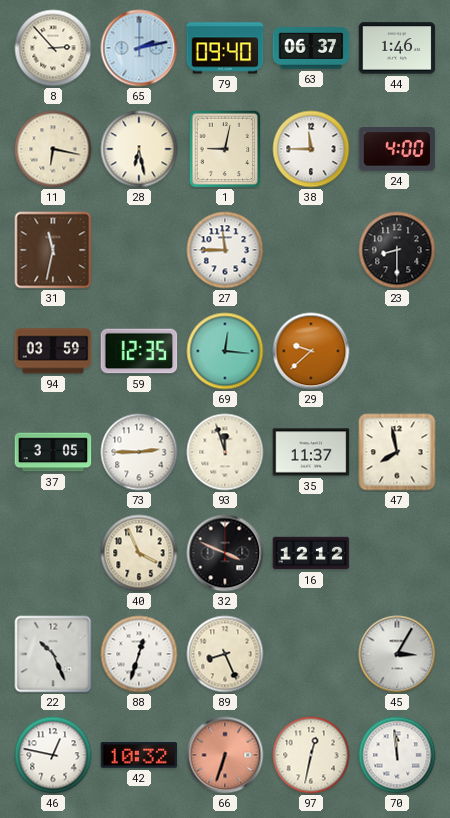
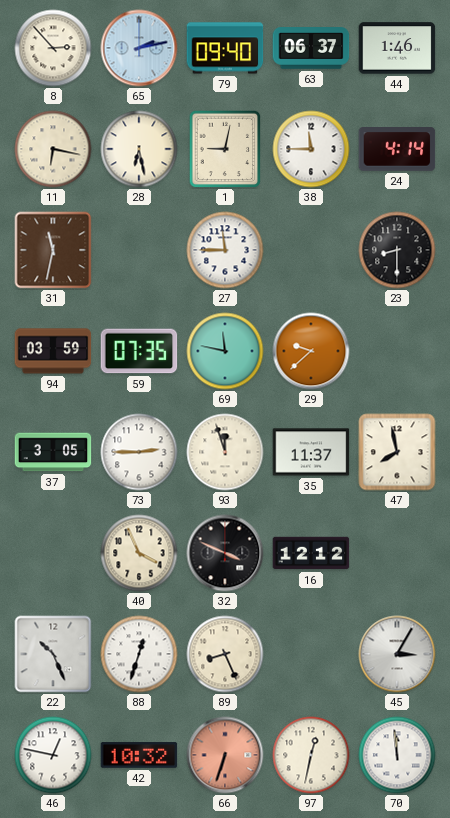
24: 4:00 -> 4:14
59: 12:35 -> 07:35
69: 12:16 -> 11:47
